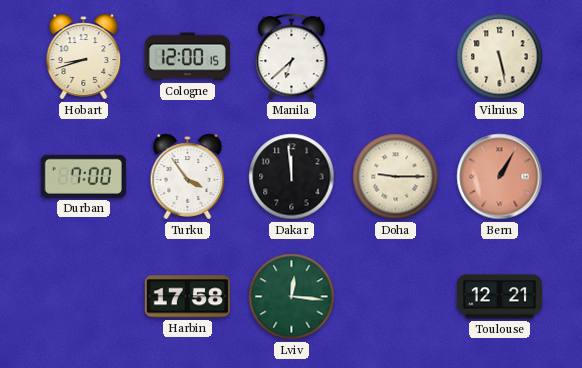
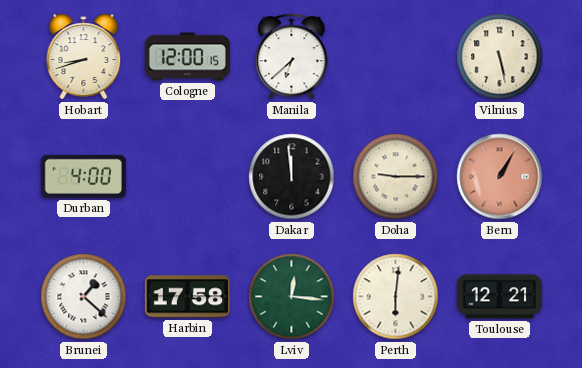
Durban: 7:00 -> 4:00
Turku: 3:54 -> none
Brunei: none -> 1:22
Perth: none -> 6:01
